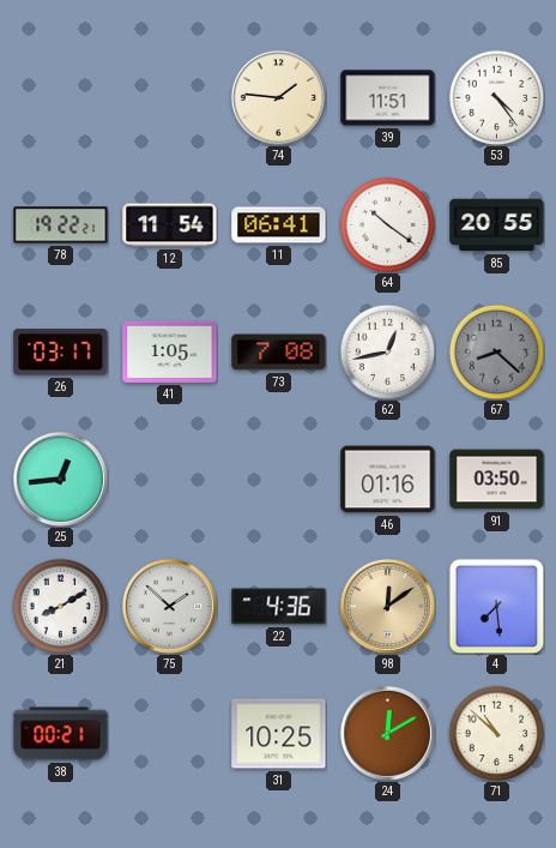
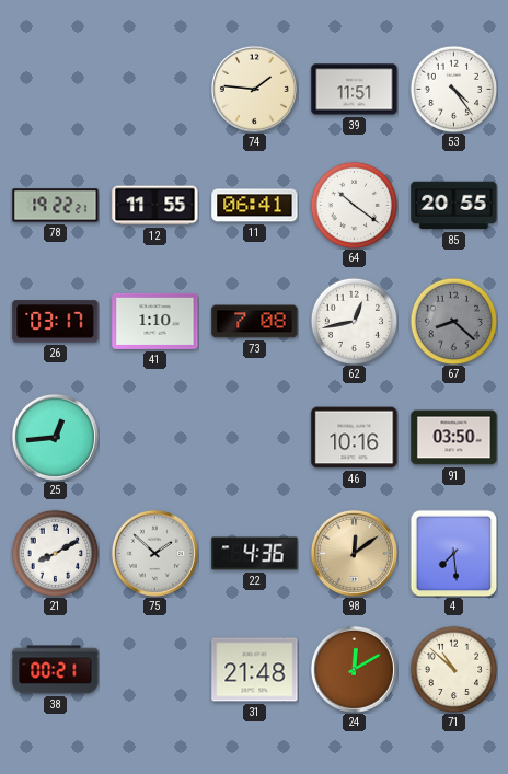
12: 11:54 -> 11:55
41: 1:05 -> 1:10
46: 01:16 -> 10:16
31: 10:25 -> 21:48
